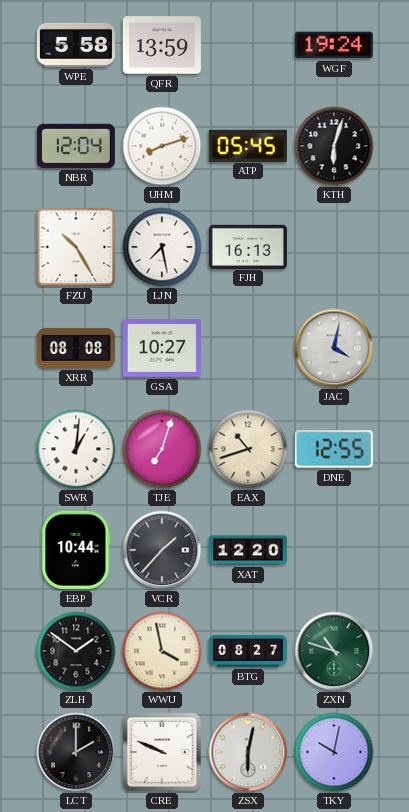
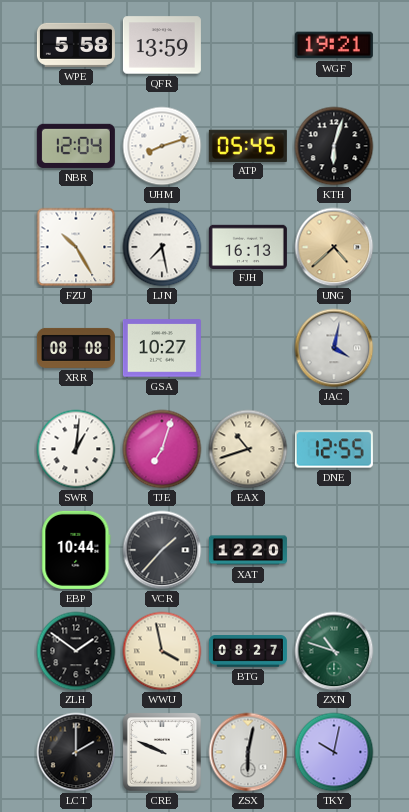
WGF: 19:24 -> 19:21
UNG: none -> 4:38
